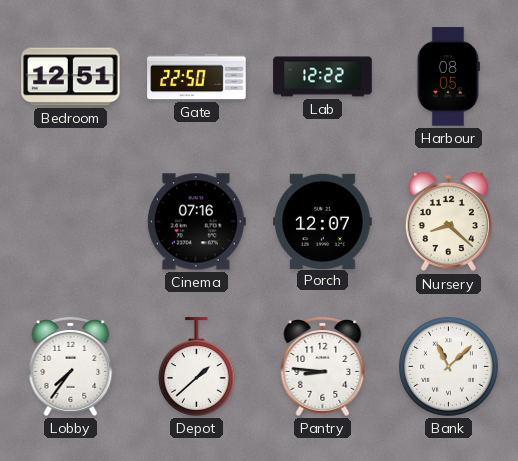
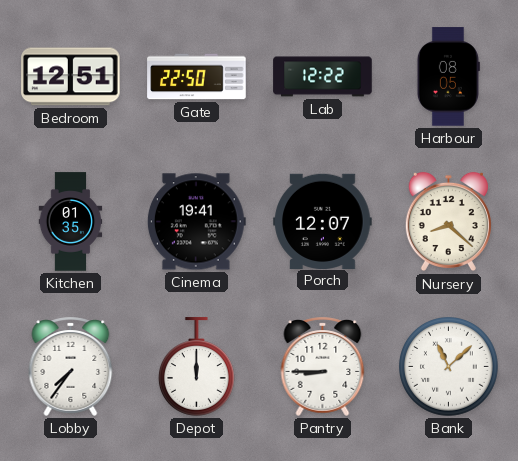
Kitchen: none -> 01:35
Cinema: 07:16 -> 19:41
Depot: 1:38 -> 12:00
Pantry: 8:46 -> 8:45
